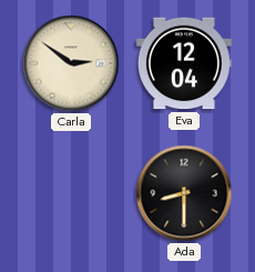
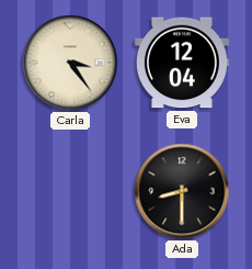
Carla: 2:51 -> 3:24
